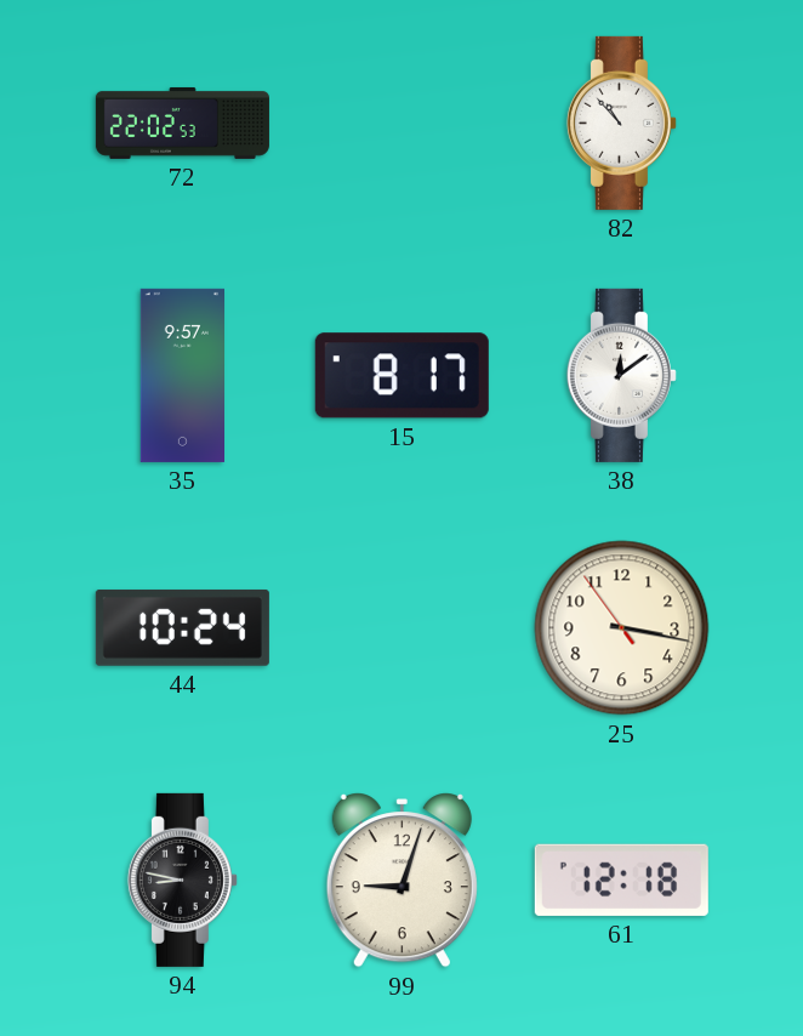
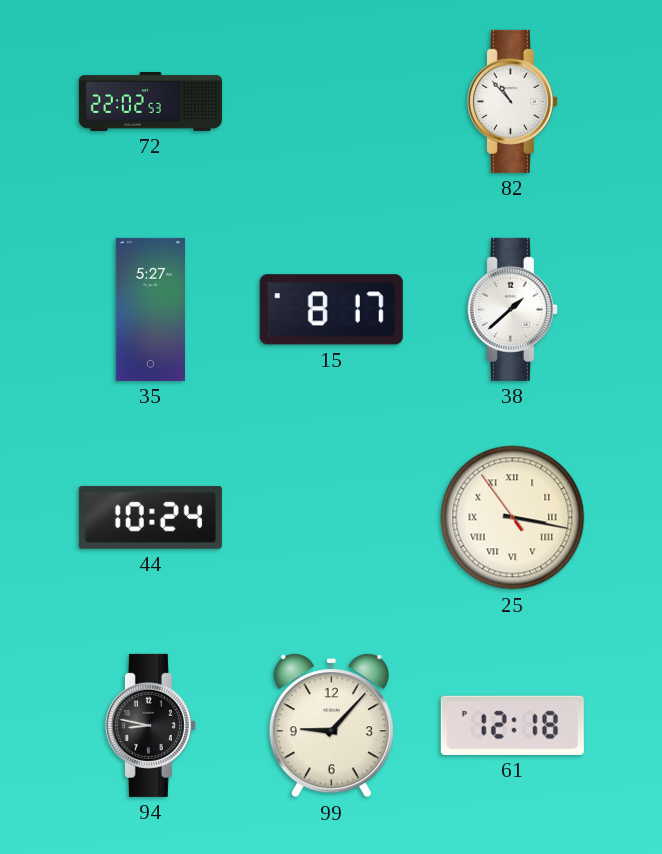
35: 9:57 -> 5:27
38: 12:09 -> 1:38
25 numerals: Arabic -> Roman
99: 9:03 -> 9:07
